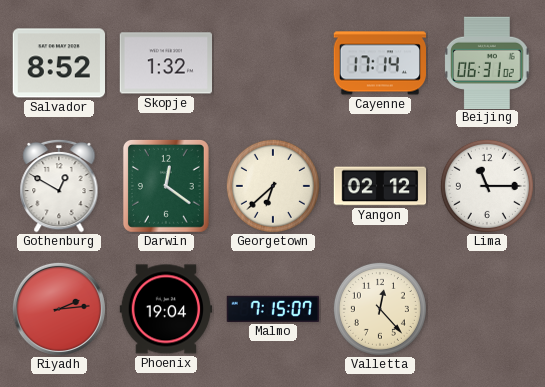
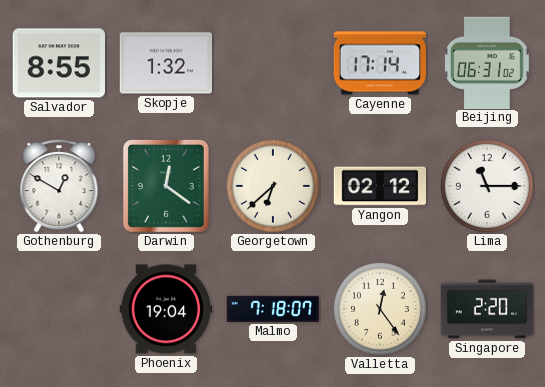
Salvador: 8:52 -> 8:55
Riyadh: 2:14 -> none
Malmo: 7:15 -> 7:18
Valletta: 12:23 -> 12:24
Singapore: none -> 2:20
